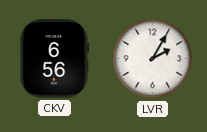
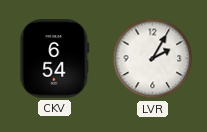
CKV: 6:56 -> 6:54
